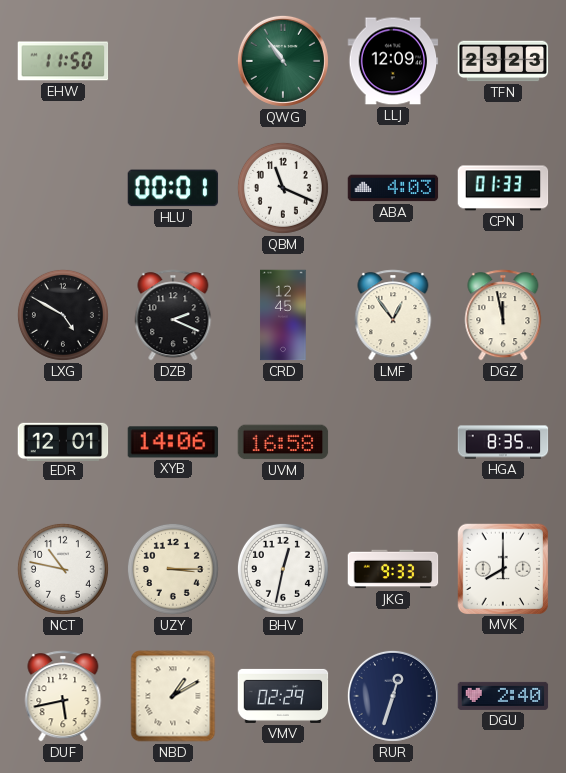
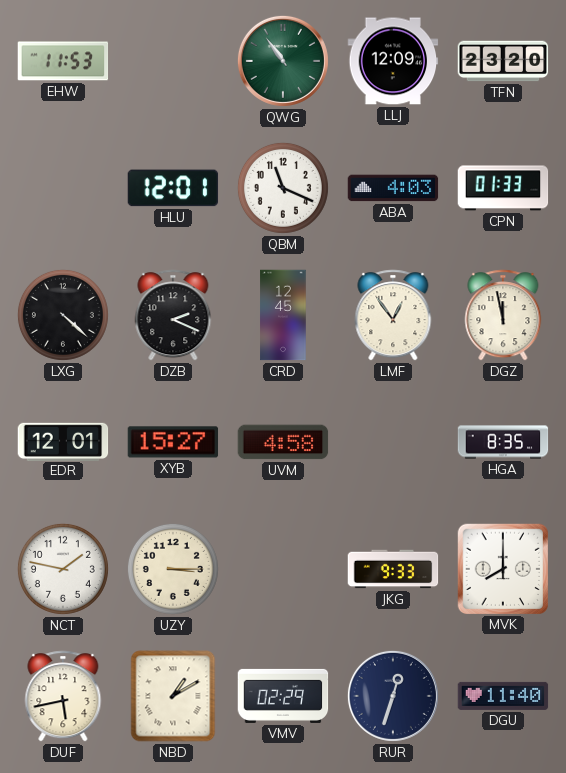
EHW: 11:50 -> 11:53
TFN: 23:23 -> 23:20
HLU: 00:01 -> 12:01
LXG: 4:50 -> 4:22
XYB: 14:06 -> 15:27
UVM: 16:58 -> 4:58
NCT: 10:47 -> 1:47
BHV: 12:32 -> none
DGU: 2:40 -> 11:40
